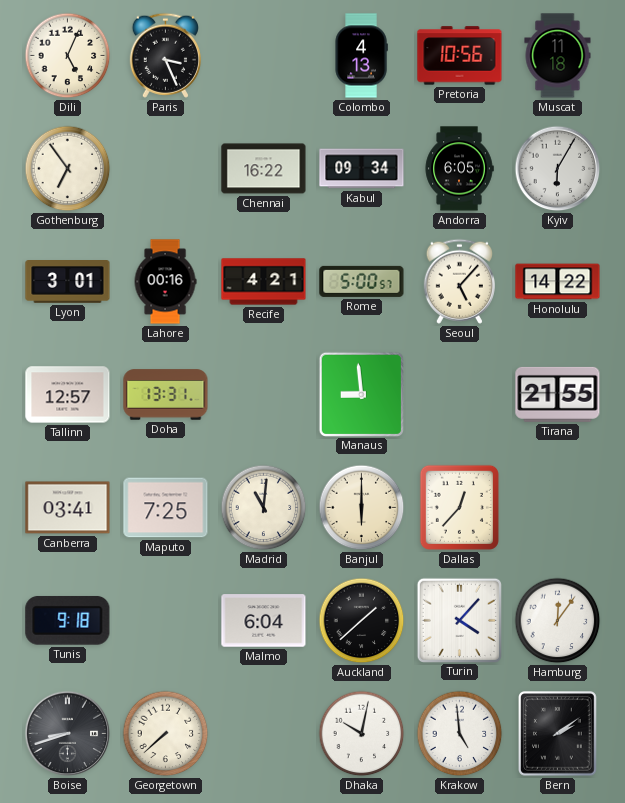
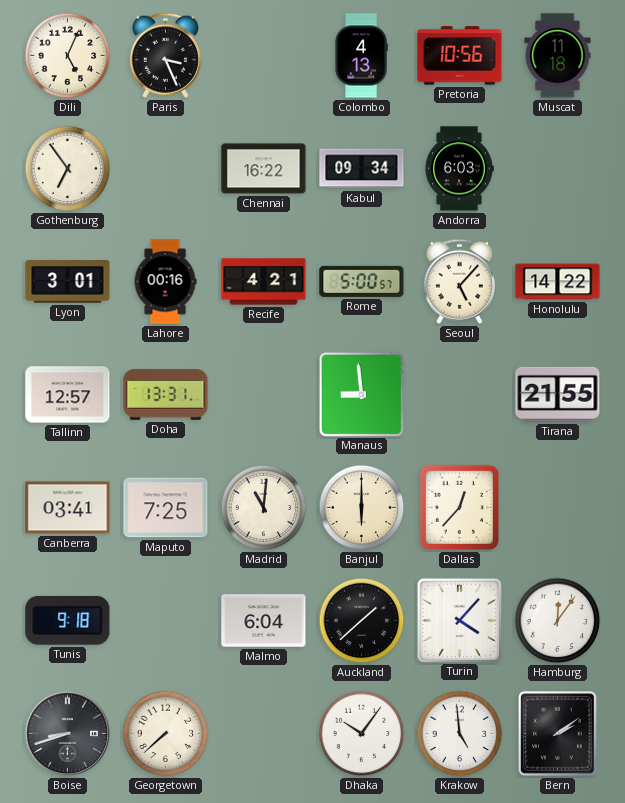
Andorra: 6:05 -> 6:03
Kyiv: 6:05 -> none
Dhaka: 10:02 -> 10:06
